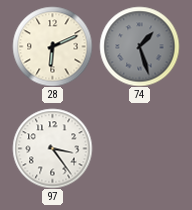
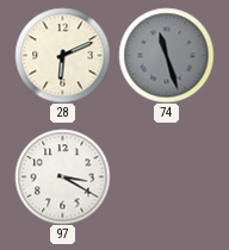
74: 1:27 -> 11:27
97: 3:24 -> 3:20
